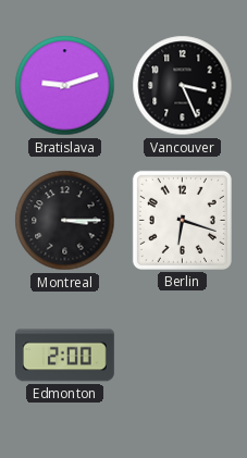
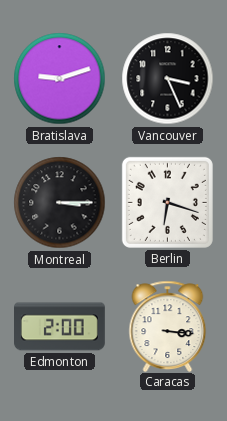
Caracas: none -> 3:16
